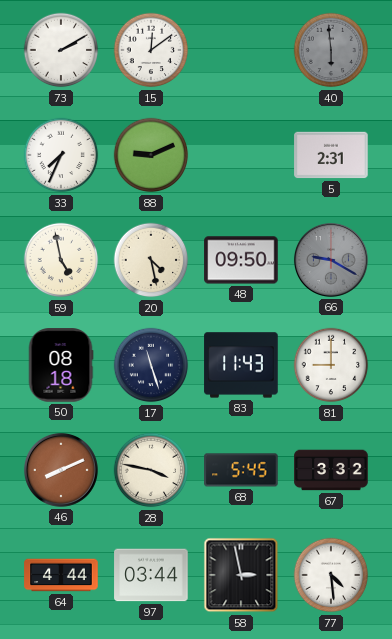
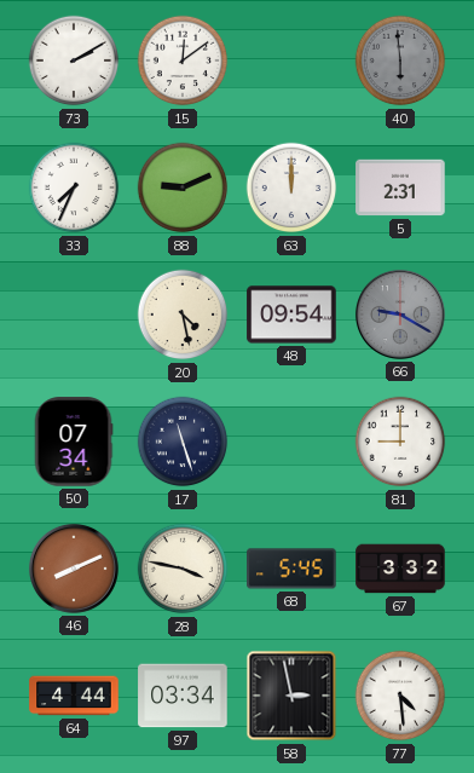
63: none -> 12:00
59: 4:58 -> none
48: 09:50 -> 09:54
50: 08:18 -> 07:34
83: 11:43 -> none
97: 03:44 -> 03:34
